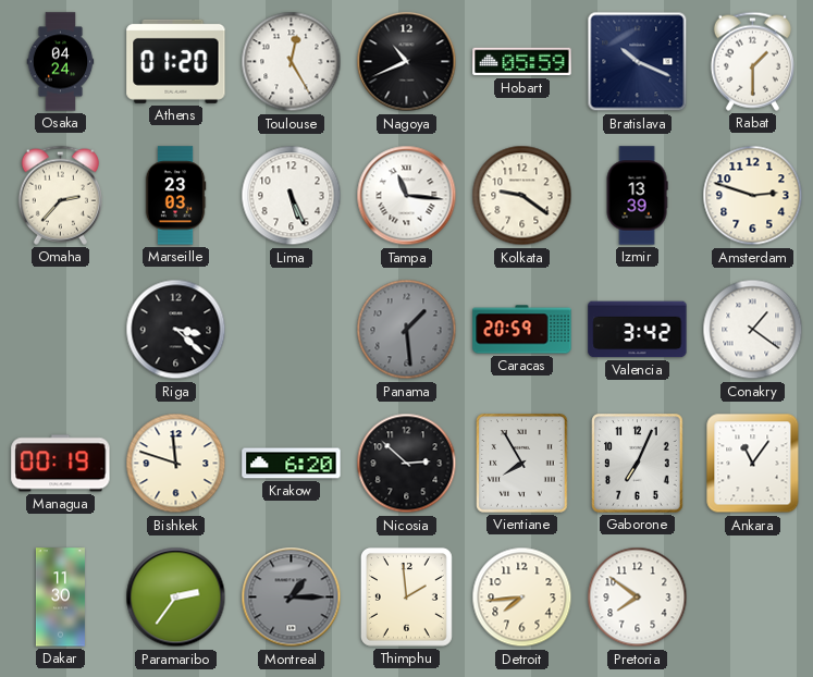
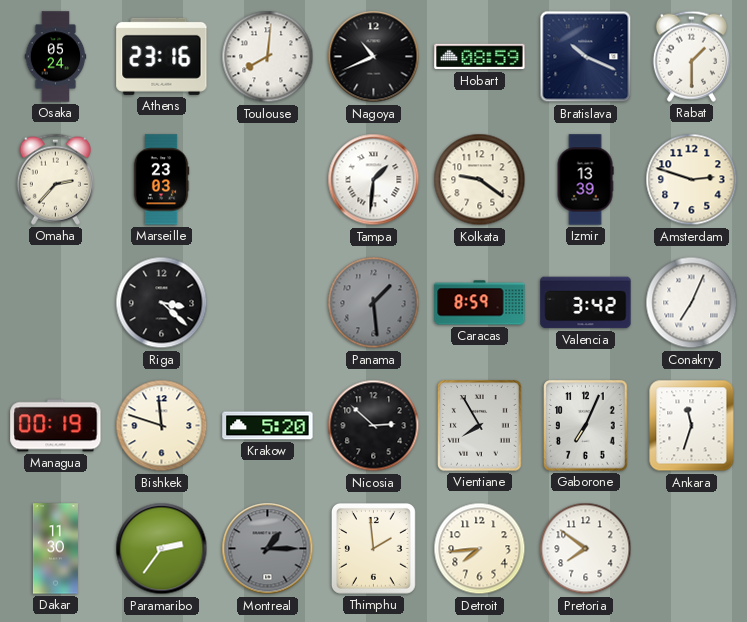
Osaka: 04:24 -> 05:24
Athens: 01:20 -> 23:16
Toulouse: 12:25 -> 8:01
Hobart: 05:59 -> 08:59
Lima: 5:26 -> none
Tampa: 11:16 -> 1:31
Caracas: 20:59 -> 8:59
Conakry: 1:21 -> 7:04
Krakow: 6:20 -> 5:20
Ankara: 11:06 -> 11:33
